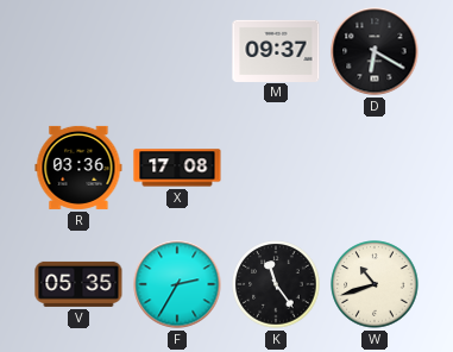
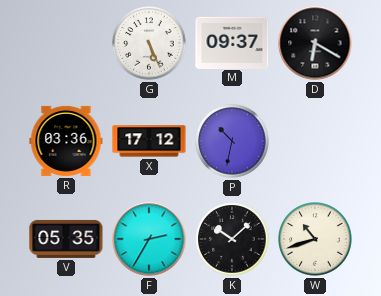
G: none -> 5:26
X: 17:08 -> 17:12
P: none -> 10:32
K: 11:24 -> 10:08
